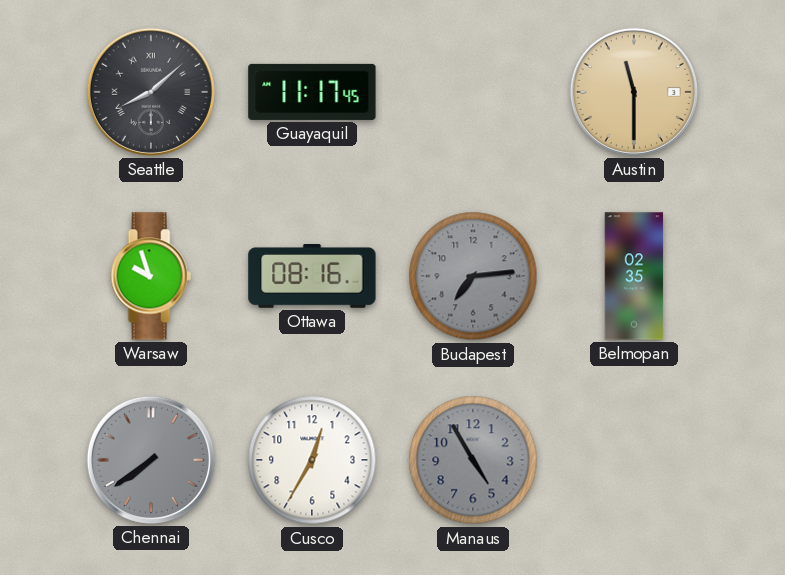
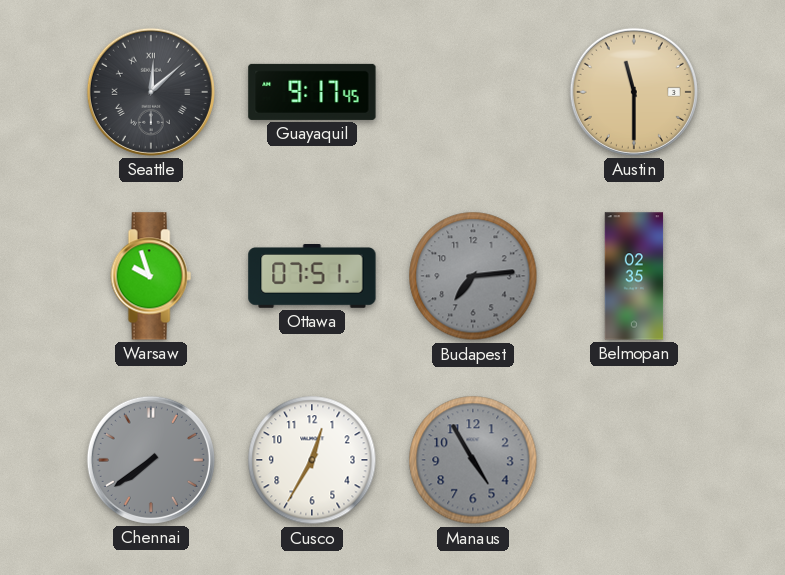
Seattle: 8:08 -> 12:08
Guayaquil: 11:17 -> 9:17
Ottawa: 08:16 -> 07:51
